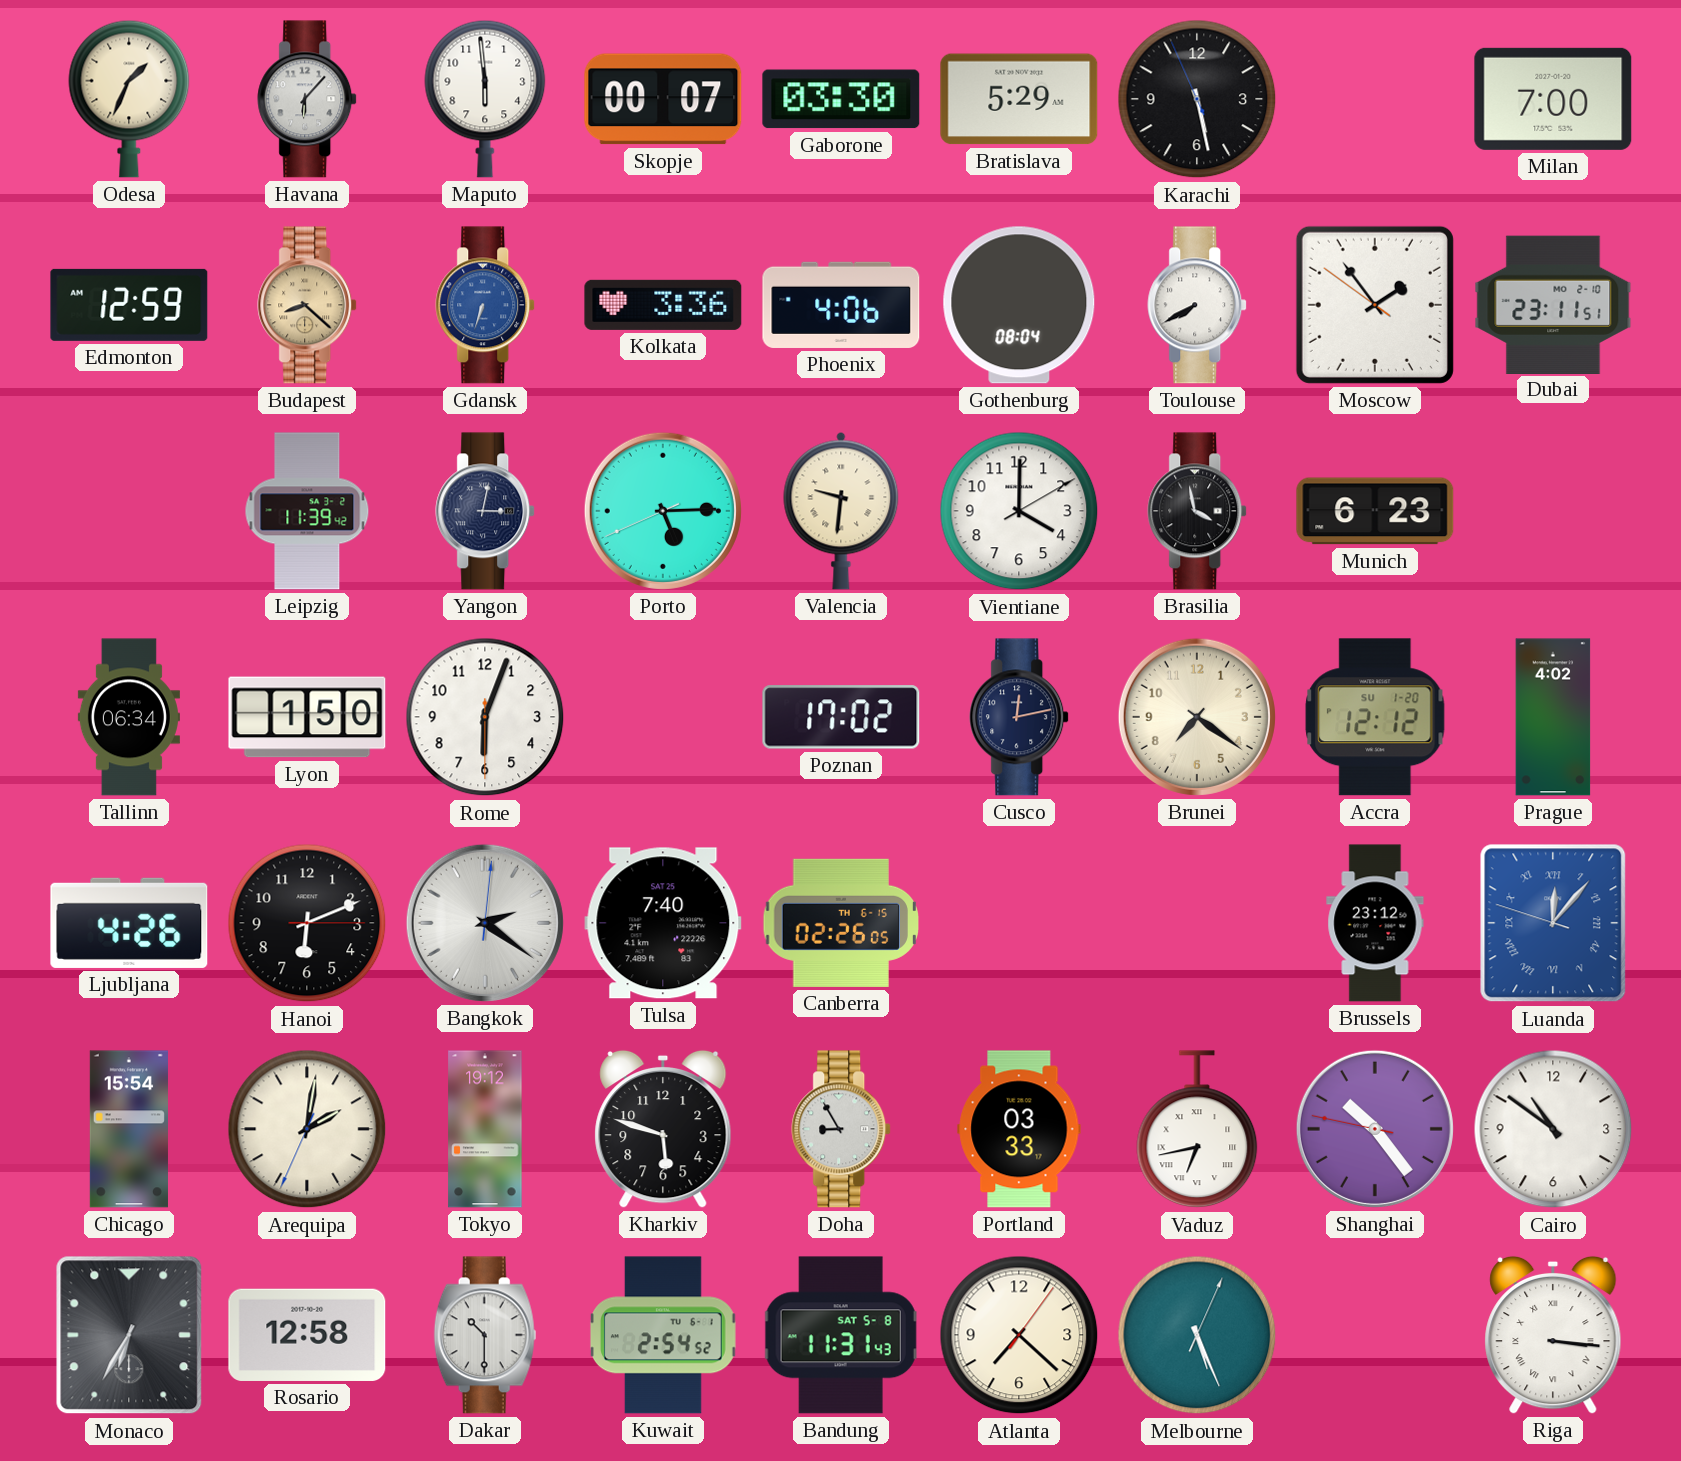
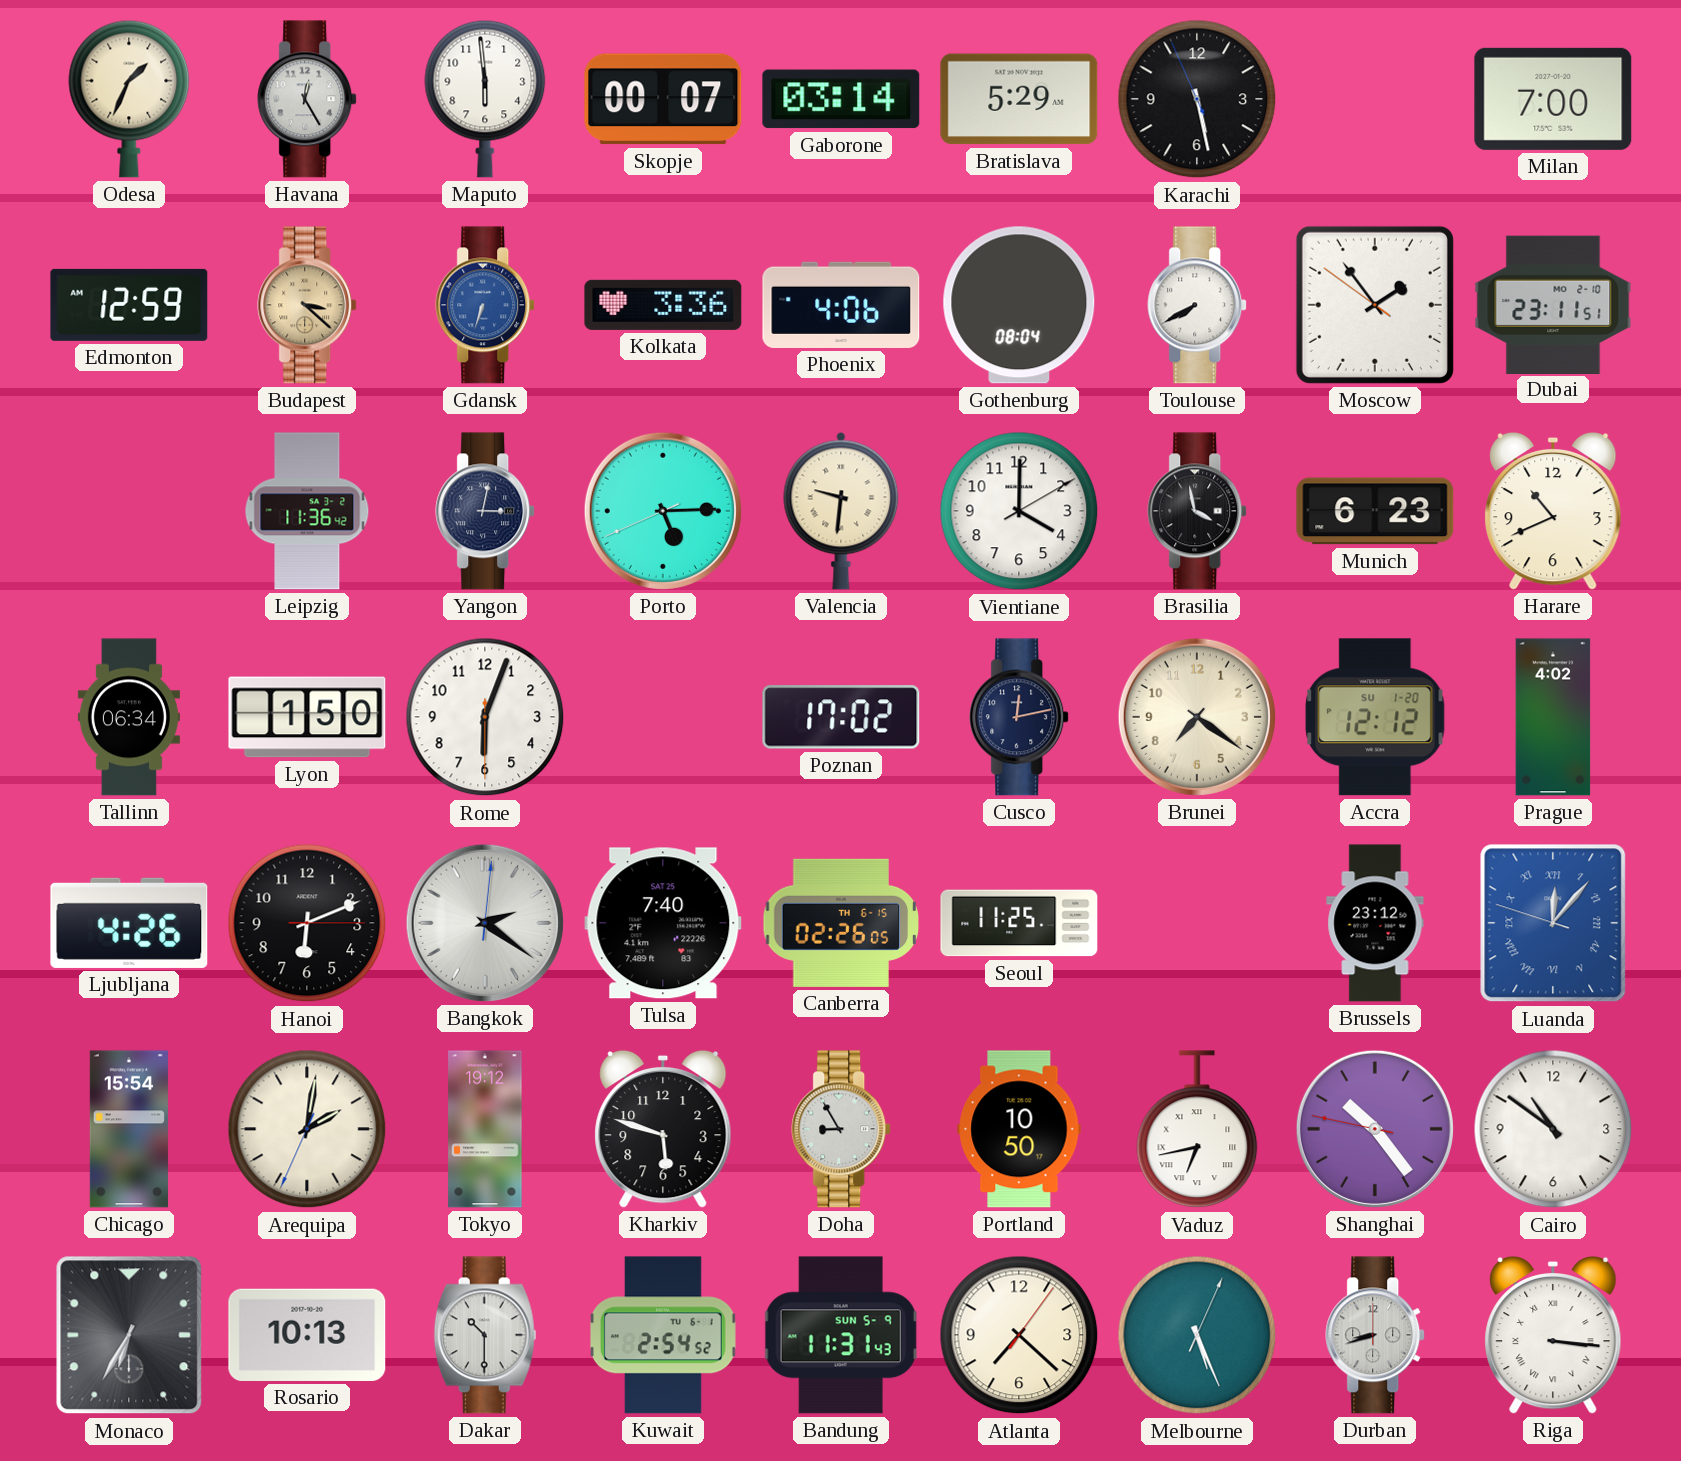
Havana: 6:07 -> 12:25
Gaborone: 03:30 -> 03:14
Budapest: 8:22 -> 3:22
Leipzig: 11:39 -> 11:36
Harare: none -> 10:41
Seoul: none -> 11:25
Portland: 03:33 -> 10:50
Rosario: 12:58 -> 10:13
Bandung date: SAT 5-8 -> SUN 5-9
Durban: none -> 8:42
